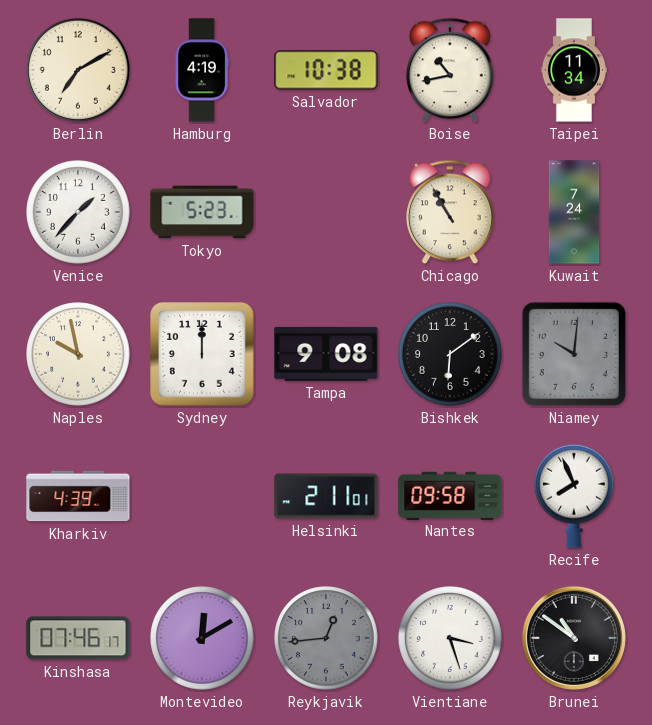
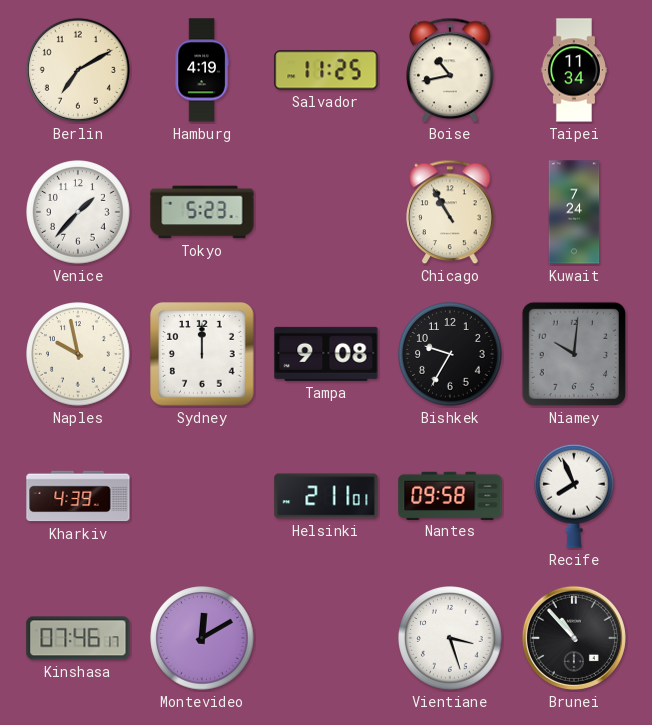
Salvador: 10:38 -> 11:25
Bishkek: 6:09 -> 9:35
Reykjavik: 12:44 -> none
Brunei: 10:51 -> 10:53
